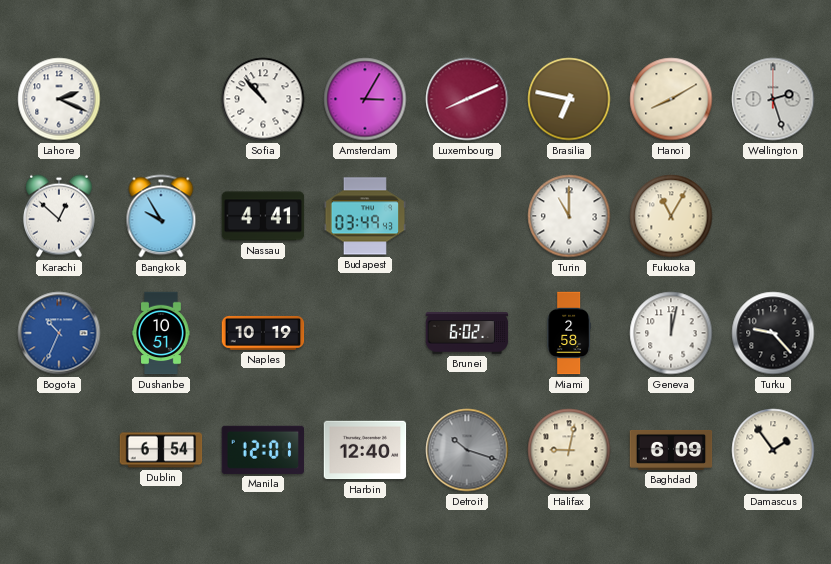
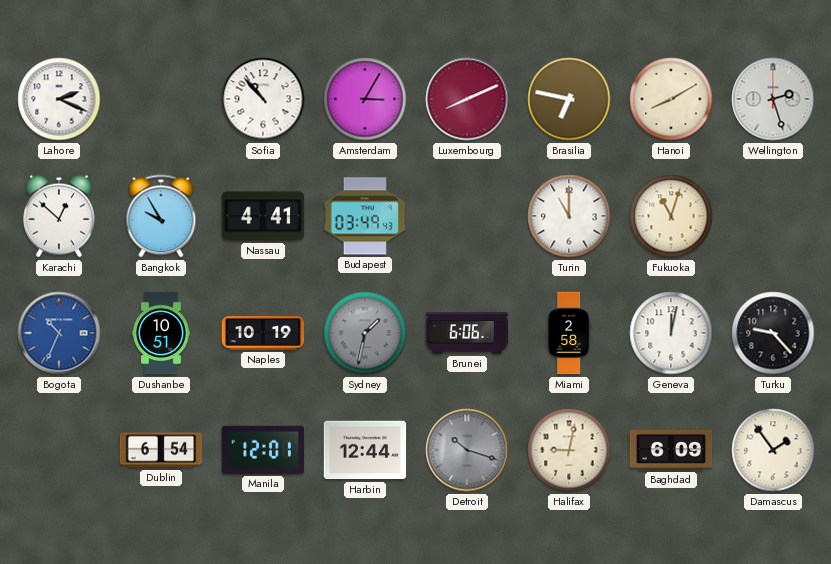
Fukuoka: 11:05 -> 11:03
Sydney: none -> 1:32
Brunei: 6:02 -> 6:06
Harbin: 12:40 -> 12:44
